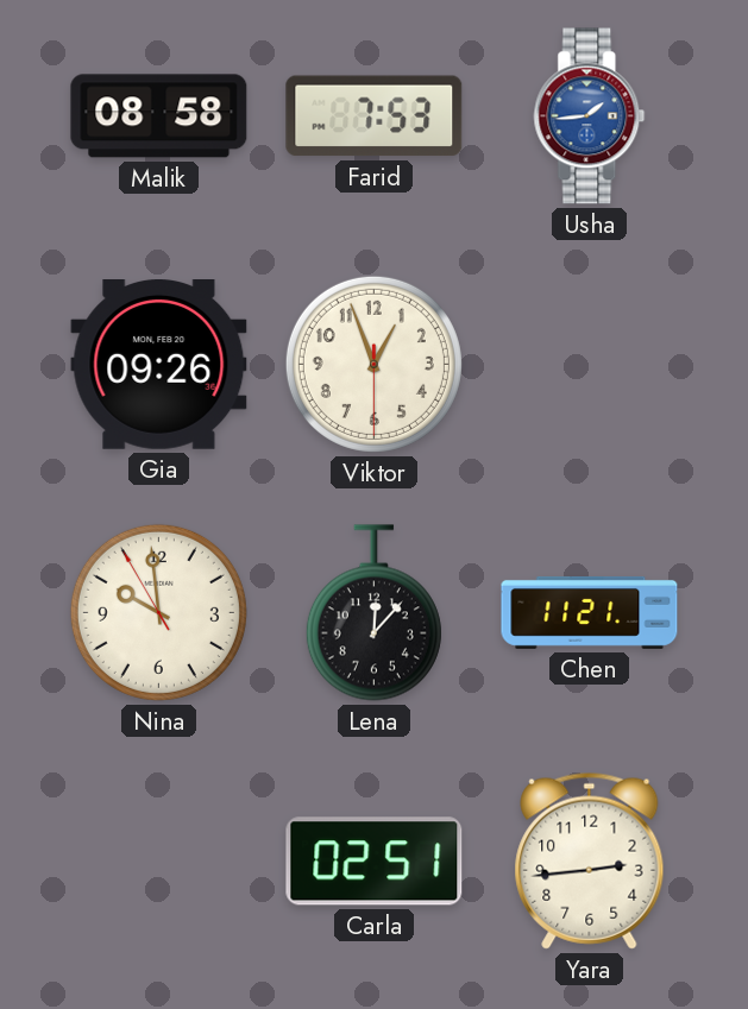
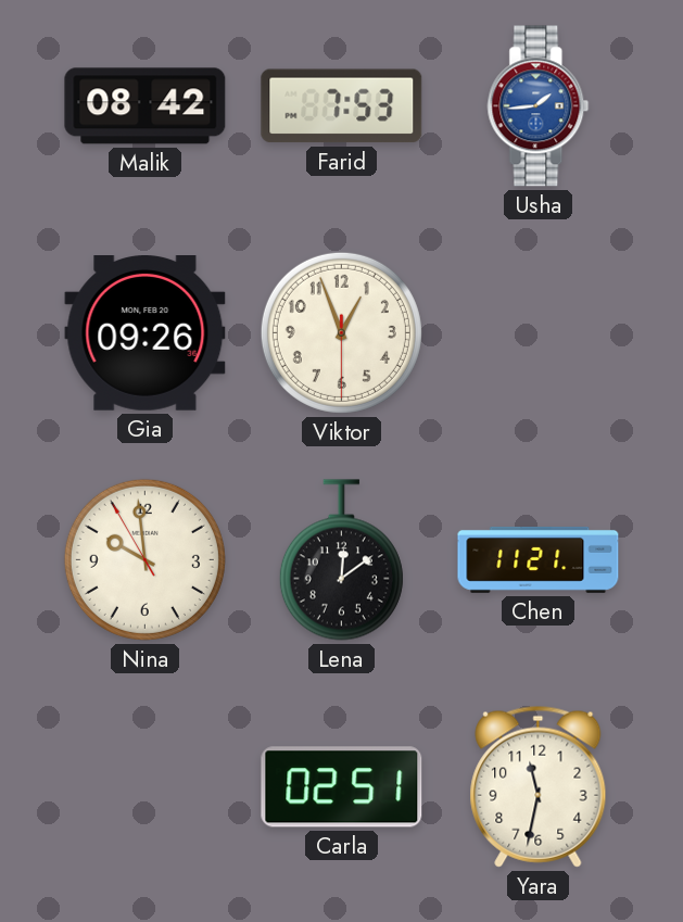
Malik: 08:58 -> 08:42
Lena: 12:07 -> 12:09
Yara: 2:44 -> 11:32
